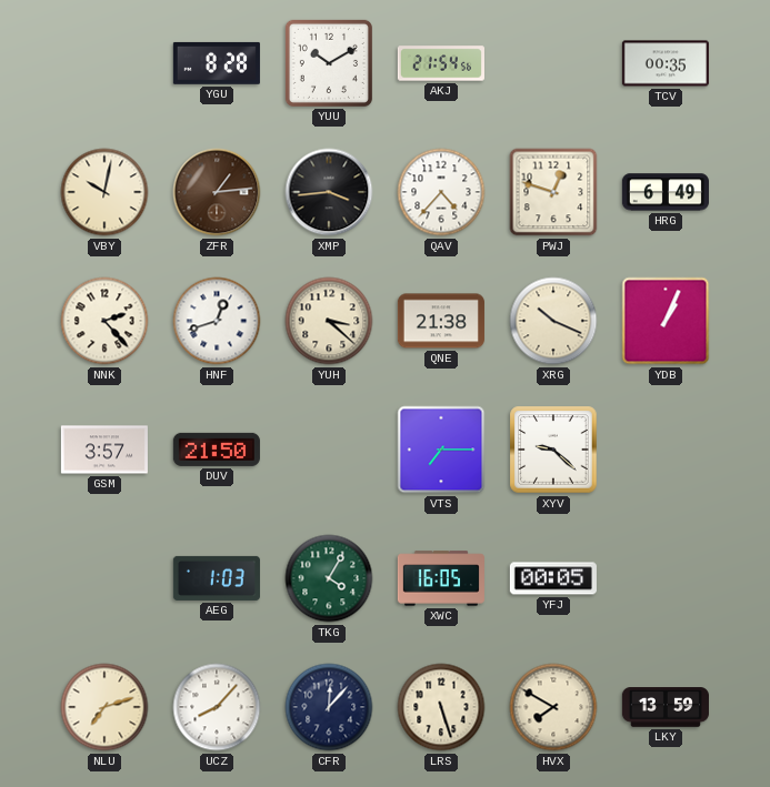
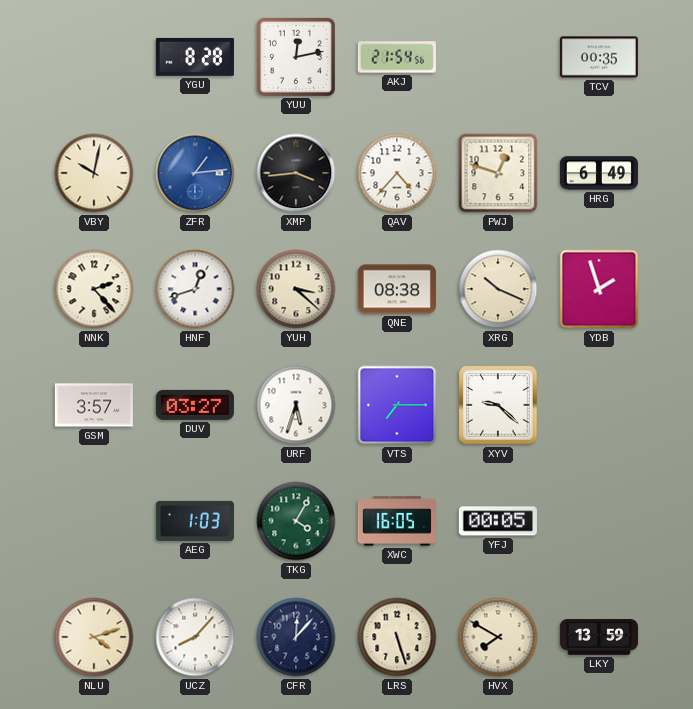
YUU: 10:10 -> 12:13
ZFR dial: brown -> blue
QNE: 21:38 -> 08:38
YDB: 1:04 -> 1:57
DUV: 21:50 -> 03:27
URF: none -> 5:33
NLU: 7:12 -> 4:12
